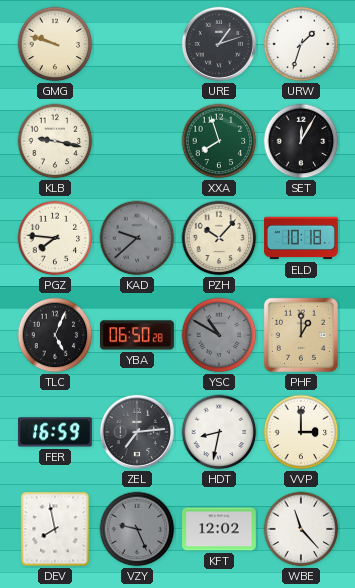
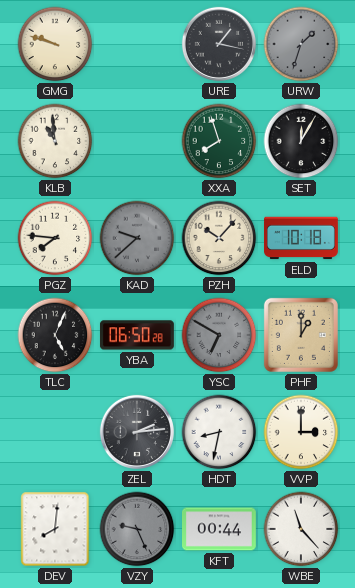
URE: 1:12 -> 1:17
URW dial: white -> grey
KLB: 9:17 -> 10:59
YSC: 10:50 -> 6:50
FER: 16:59 -> none
ZEL: 7:14 -> 2:14
DEV: 7:58 -> 8:01
KFT: 12:02 -> 00:44
